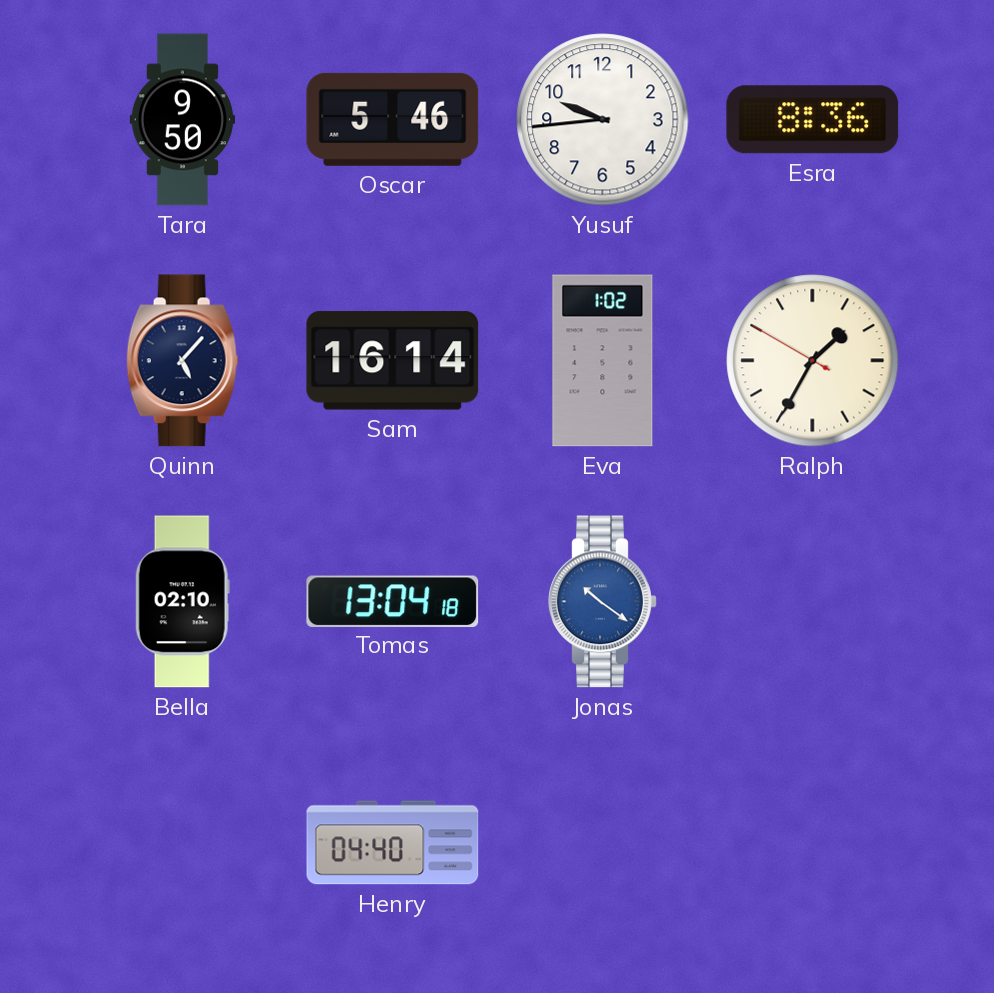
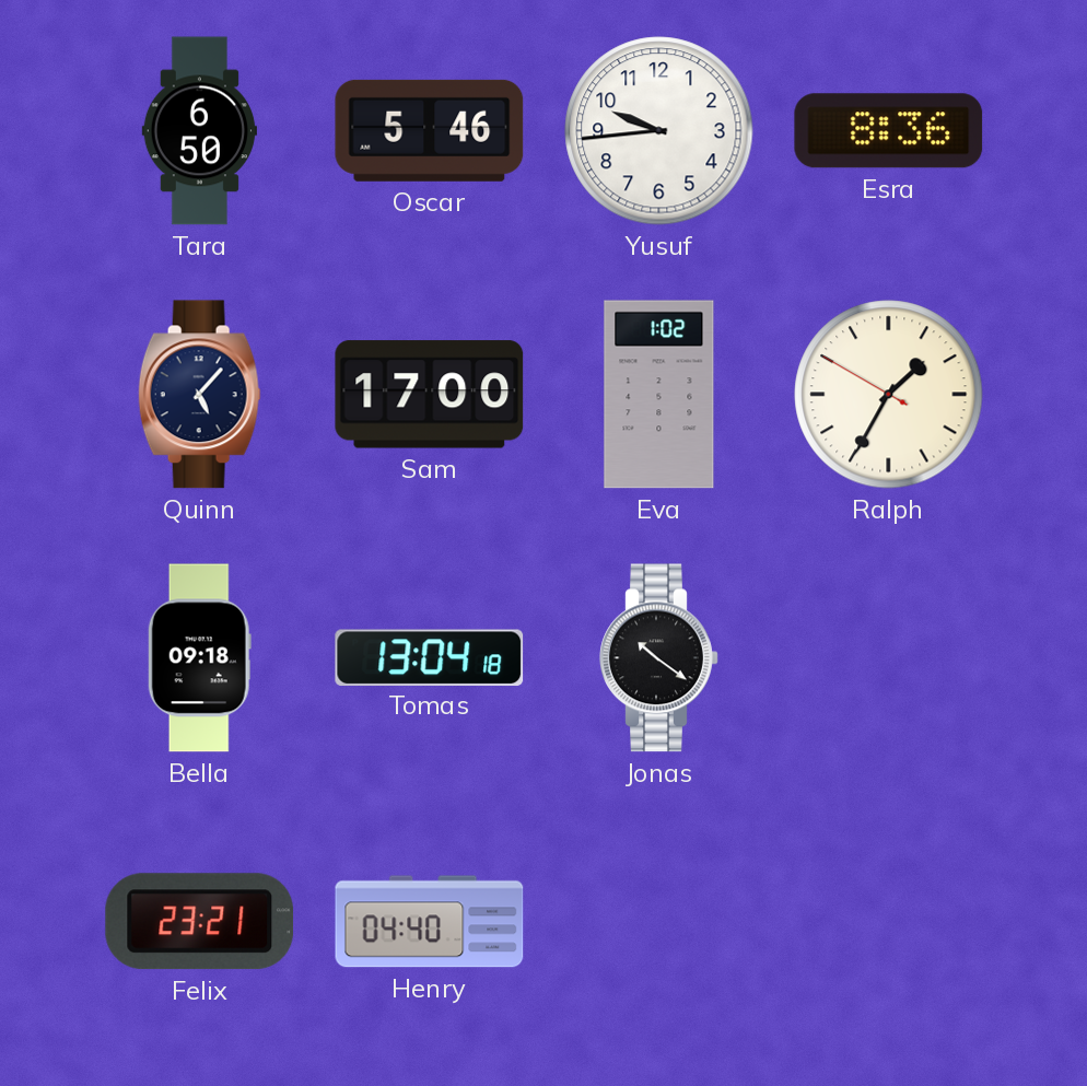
Tara: 9:50 -> 6:50
Sam: 16:14 -> 17:00
Bella: 02:10 -> 09:18
Jonas dial: blue -> black
Felix: none -> 23:21
